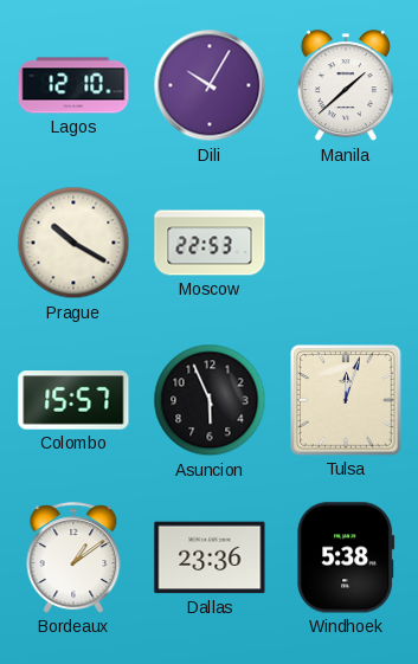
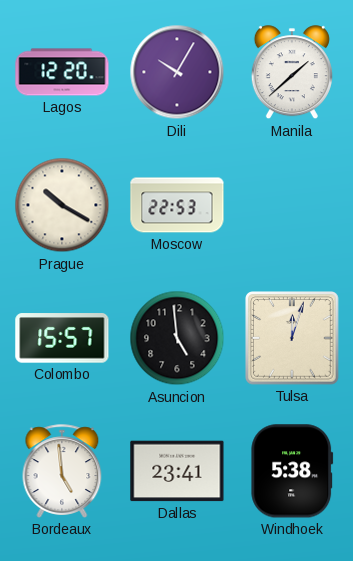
Lagos: 12:10 -> 12:20
Asuncion: 5:56 -> 4:59
Bordeaux: 1:09 -> 4:59
Dallas: 23:36 -> 23:41
